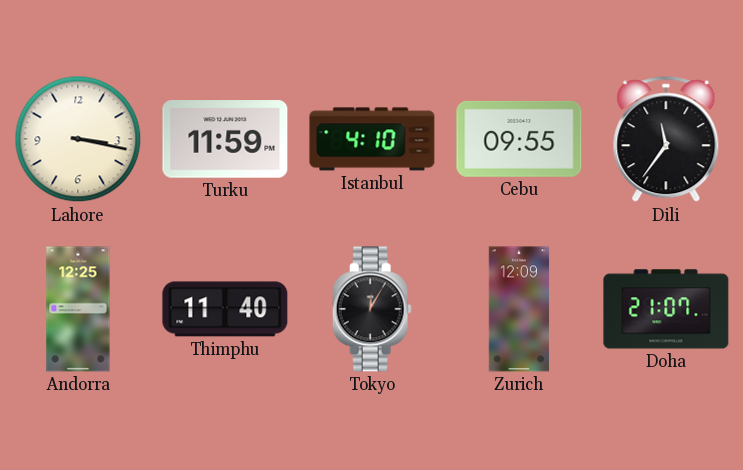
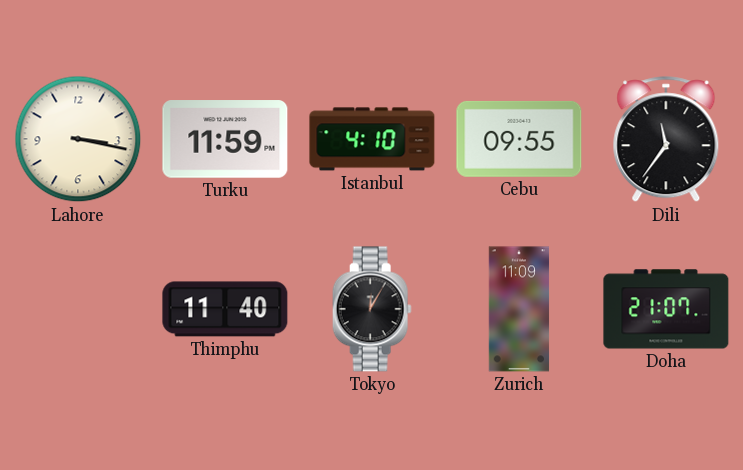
Andorra: 12:25 -> none
Zurich: 12:09 -> 11:09
